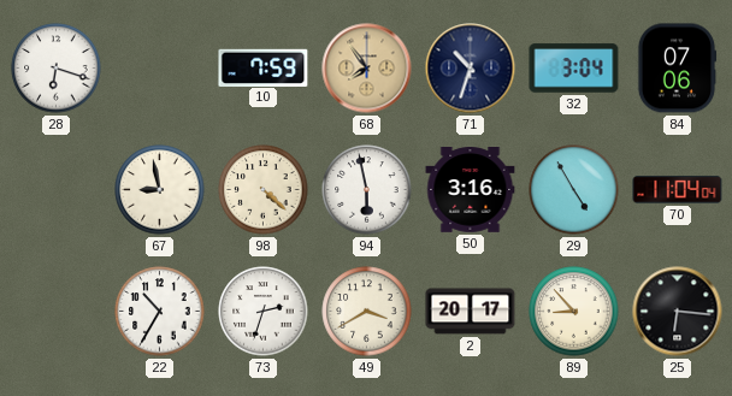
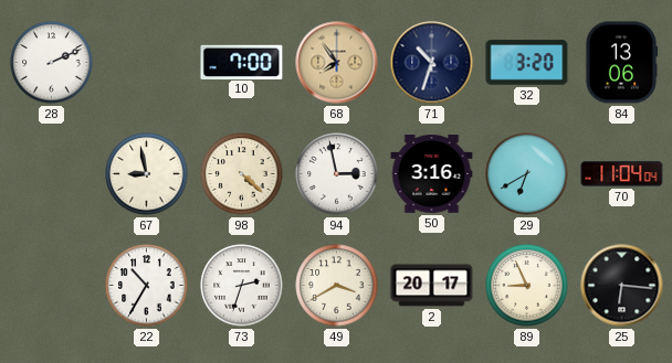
28: 6:18 -> 2:11
10: 7:59 -> 7:00
32: 3:04 -> 3:20
84: 07:06 -> 13:06
94: 5:58 -> 2:58
29: 4:55 -> 6:40
89: 8:53 -> 8:56
